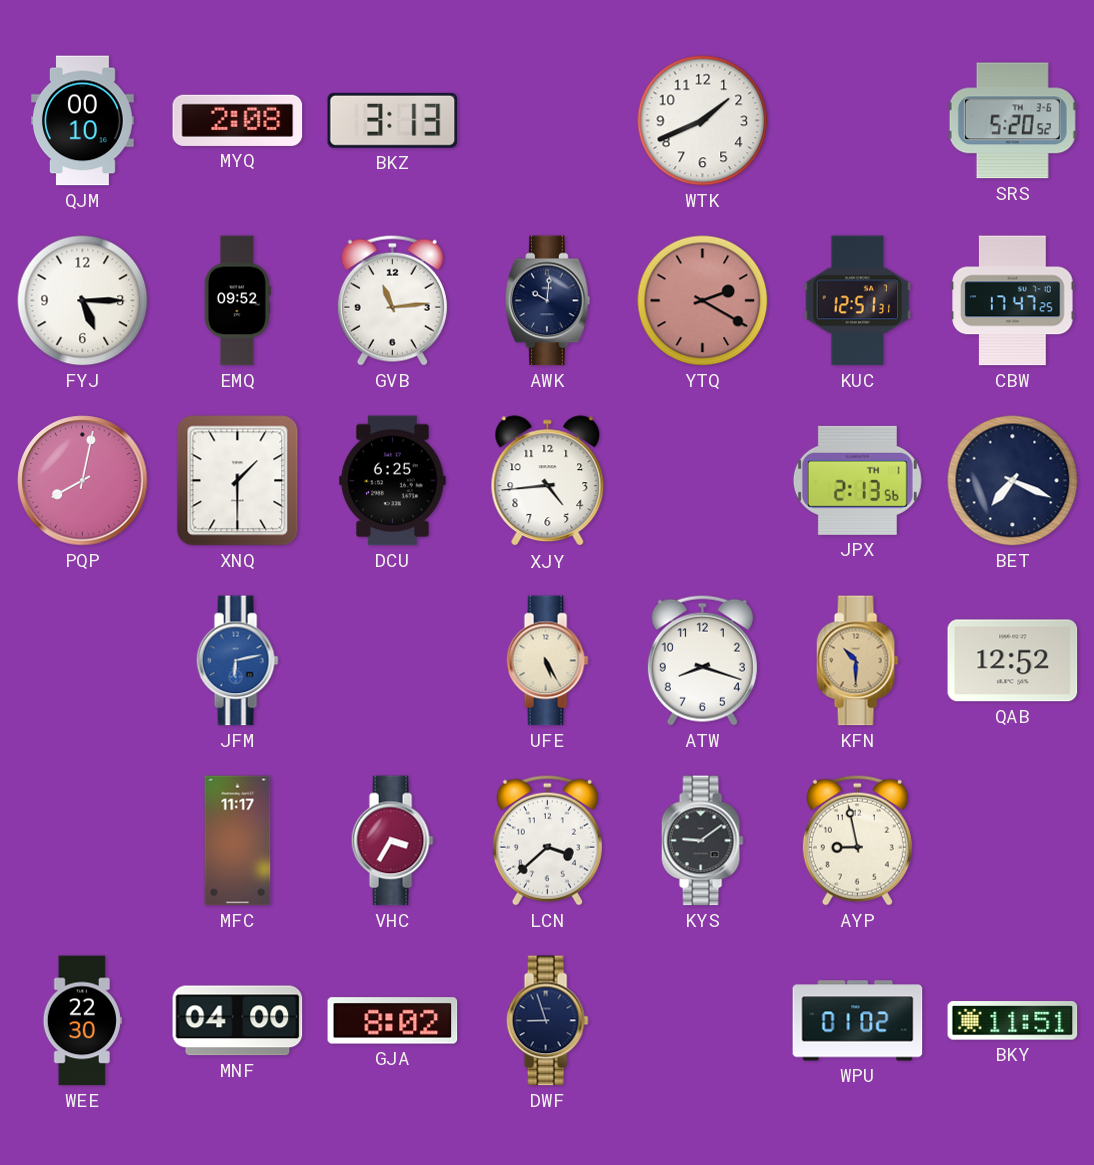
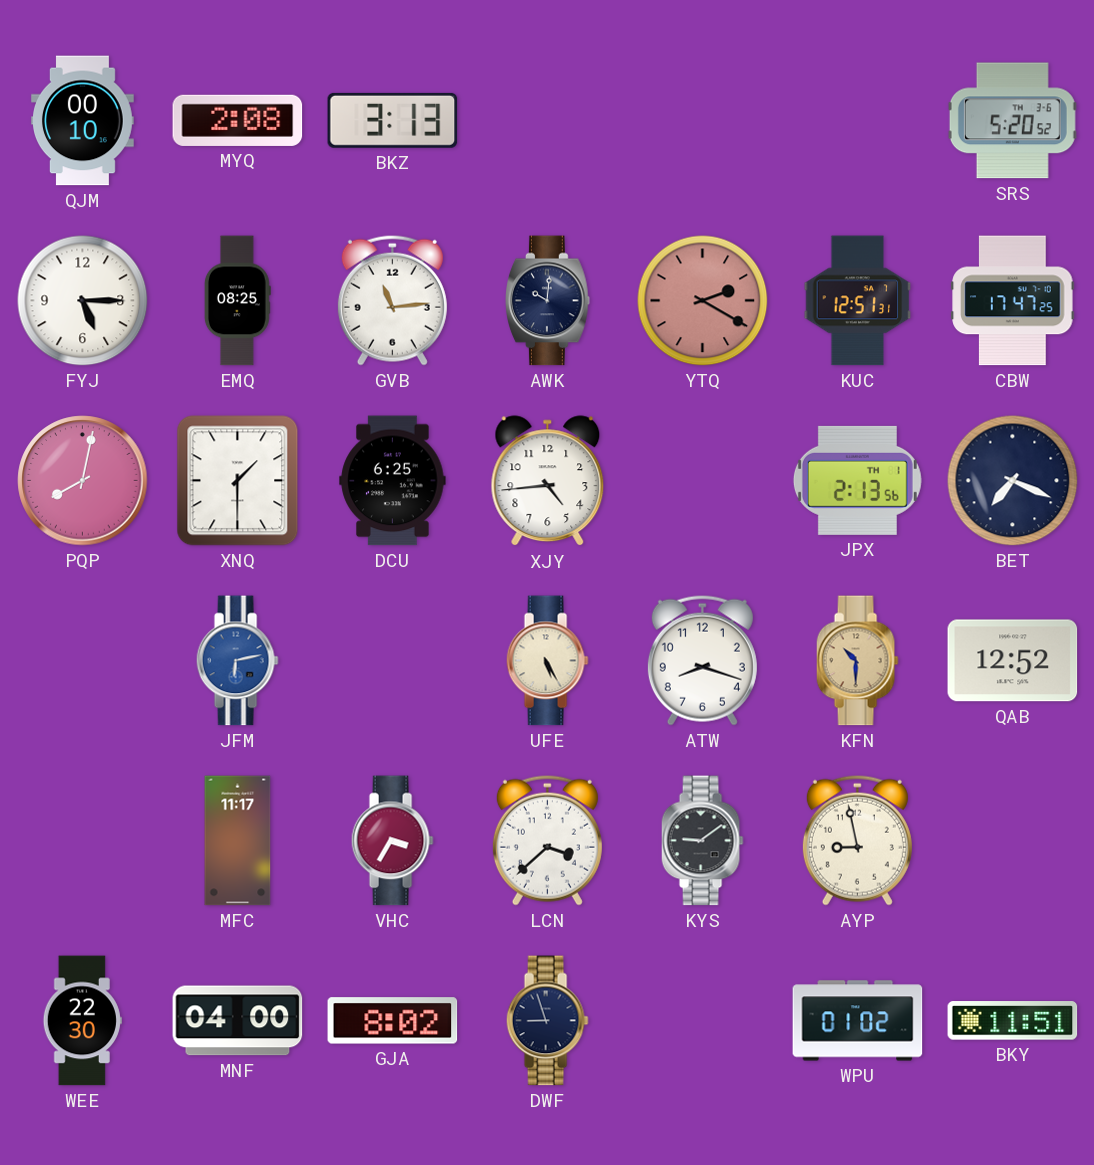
WTK: 1:41 -> none
EMQ: 09:52 -> 08:25
